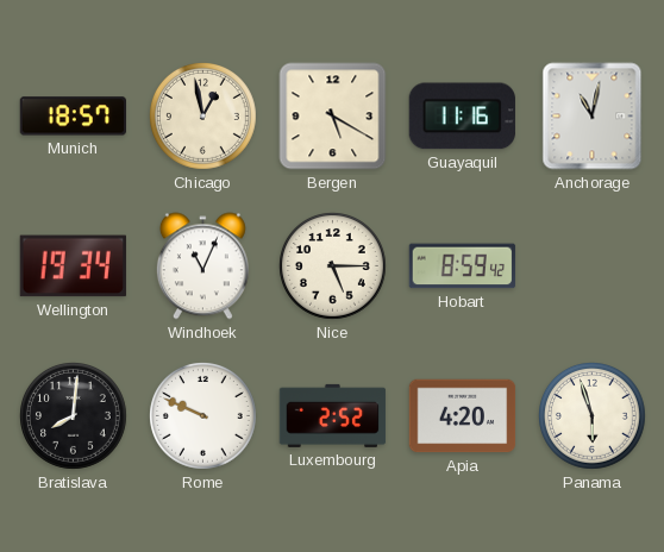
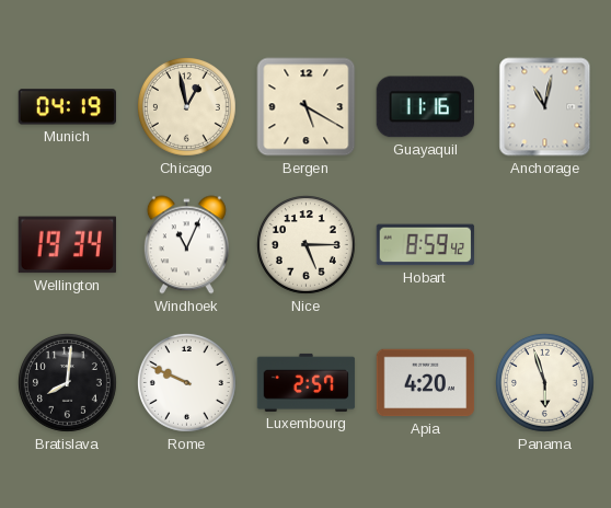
Munich: 18:57 -> 04:19
Luxembourg: 2:52 -> 2:57
